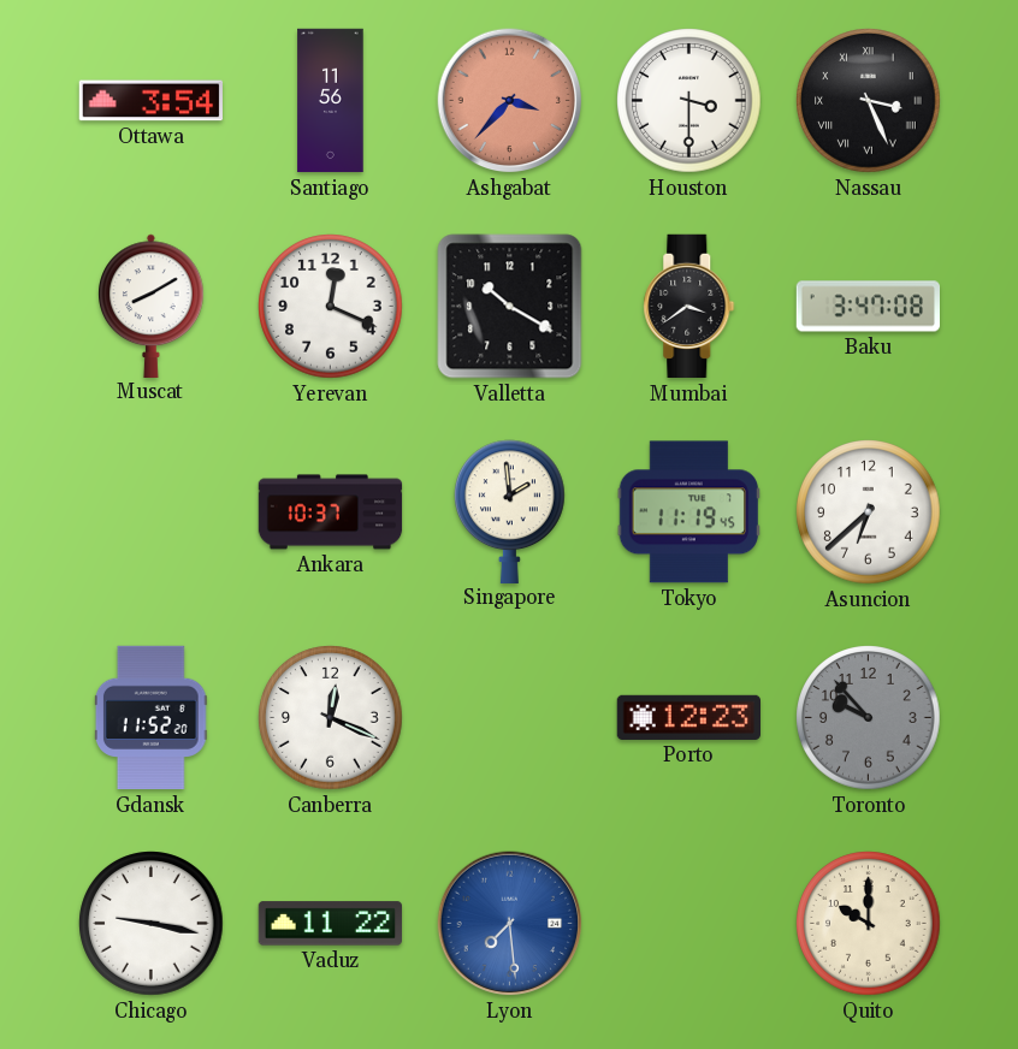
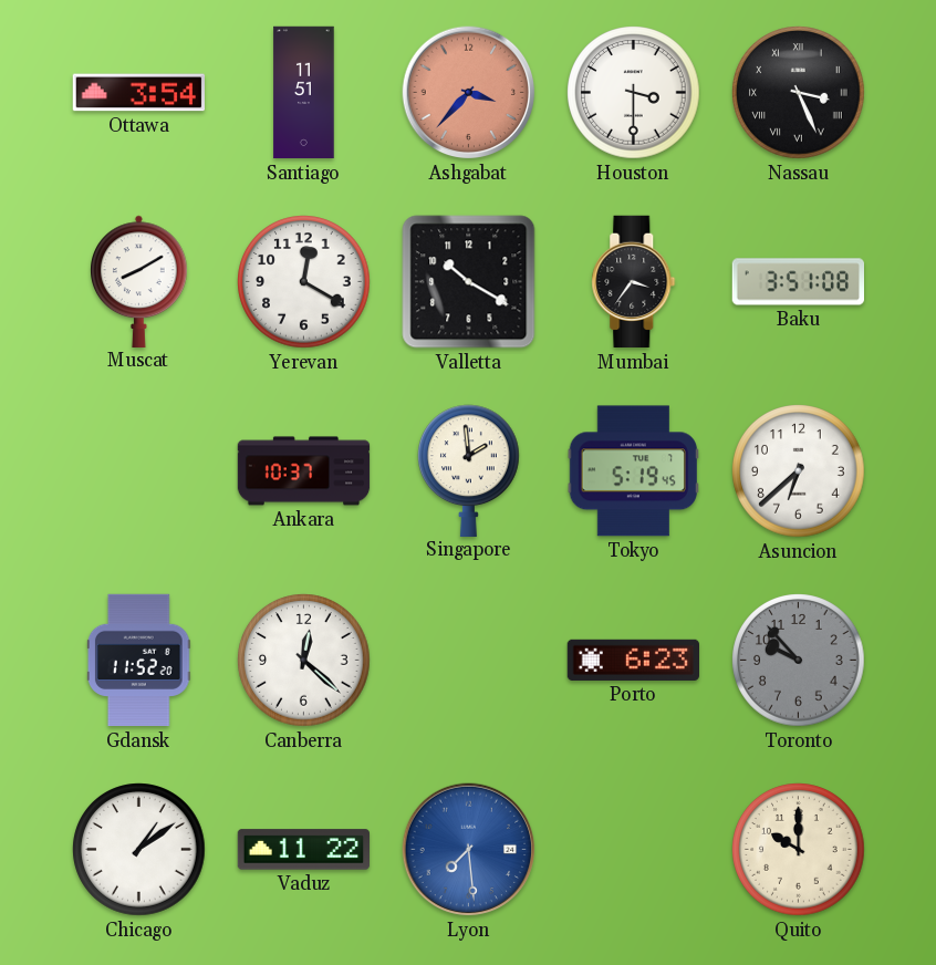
Santiago: 11:56 -> 11:51
Yerevan: 12:19 -> 12:20
Mumbai: 3:39 -> 3:36
Baku: 3:47 -> 3:51
Tokyo: 11:19 -> 5:19
Canberra: 12:19 -> 12:22
Porto: 12:23 -> 6:23
Chicago: 9:17 -> 1:09
